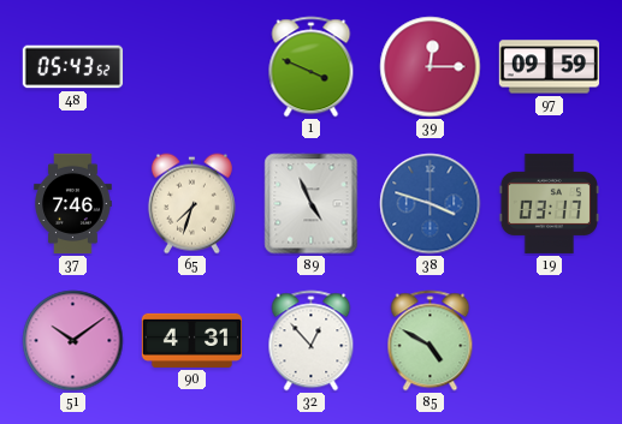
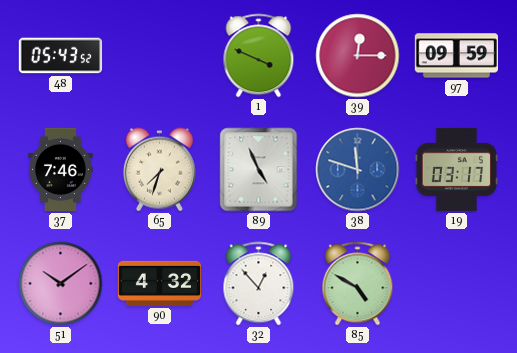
38: 3:48 -> 11:48
90: 4:31 -> 4:32
